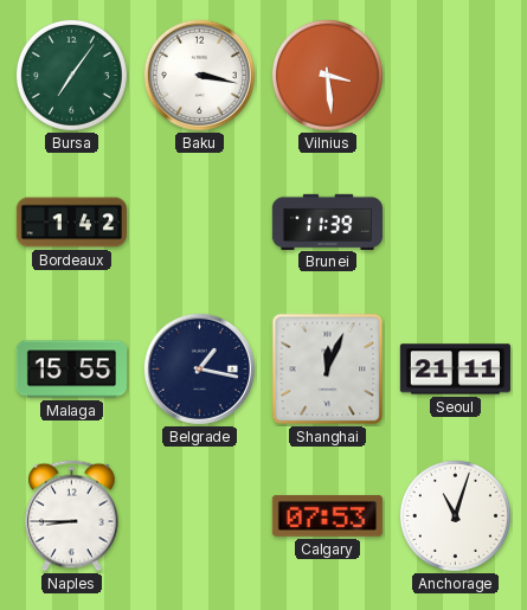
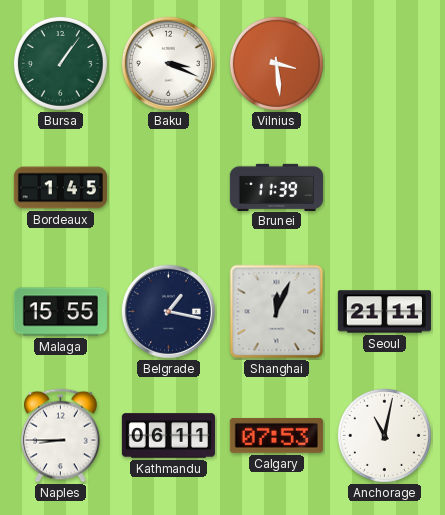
Bursa: 7:06 -> 1:06
Baku: 3:17 -> 3:19
Bordeaux: 1:42 -> 1:45
Kathmandu: none -> 06:11
Anchorage: 11:03 -> 11:02
